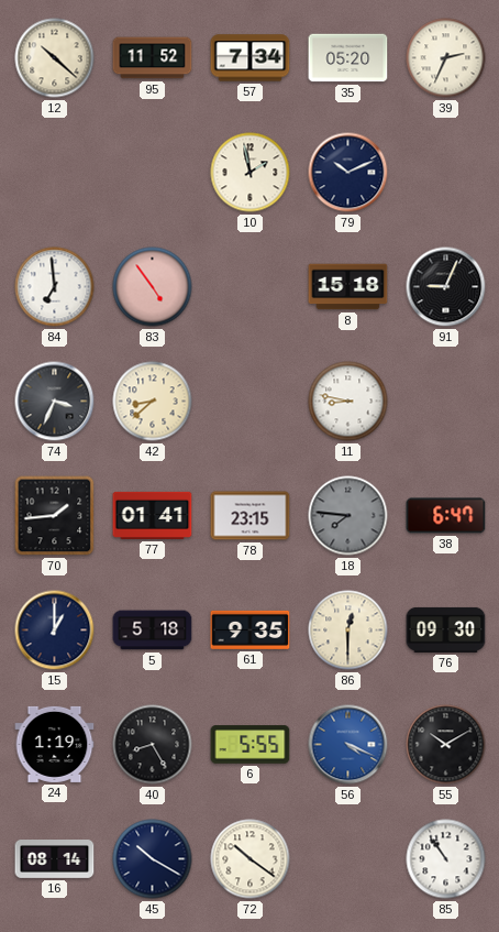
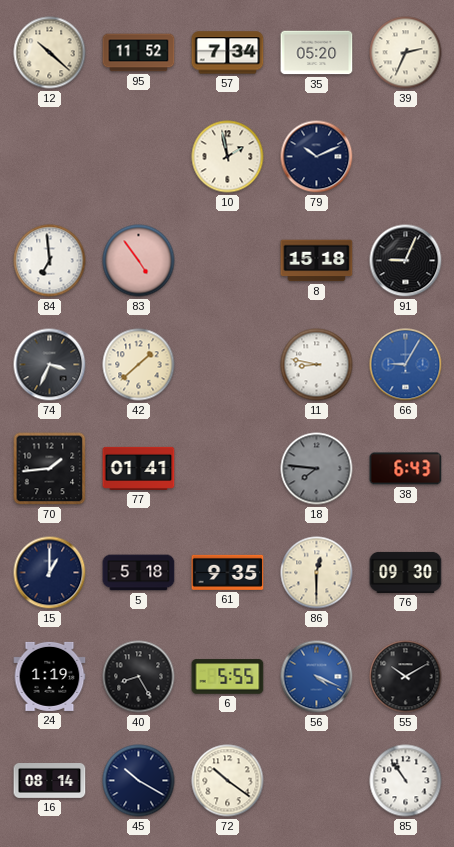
42: 8:38 -> 1:38
66: none -> 9:05
78: 23:15 -> none
38: 6:47 -> 6:43
